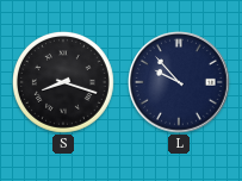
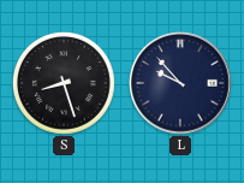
S: 8:18 -> 8:27
